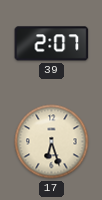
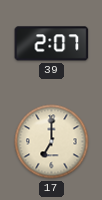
17: 6:27 -> 7:00
